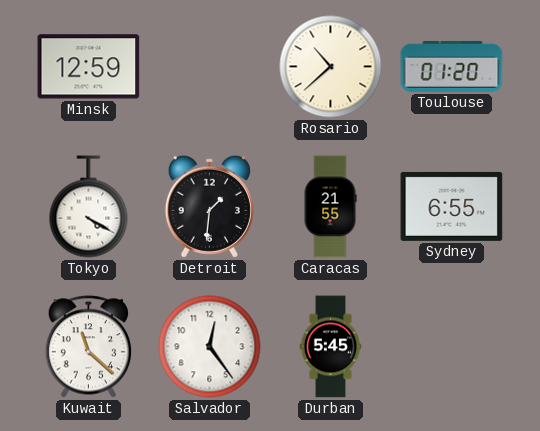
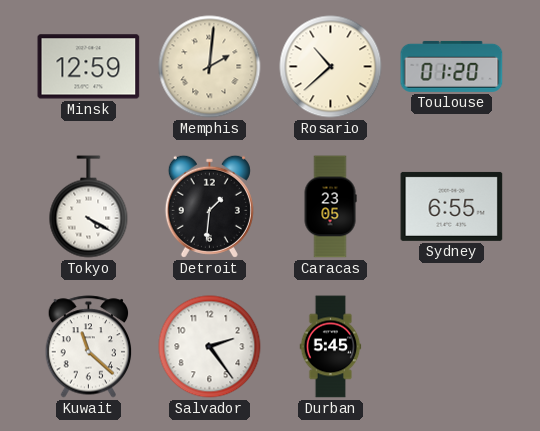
Memphis: none -> 2:01
Caracas: 21:55 -> 23:05
Salvador: 12:24 -> 2:24
